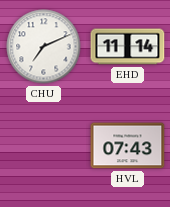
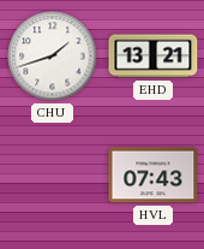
CHU: 7:11 -> 1:42
EHD: 11:14 -> 13:21
